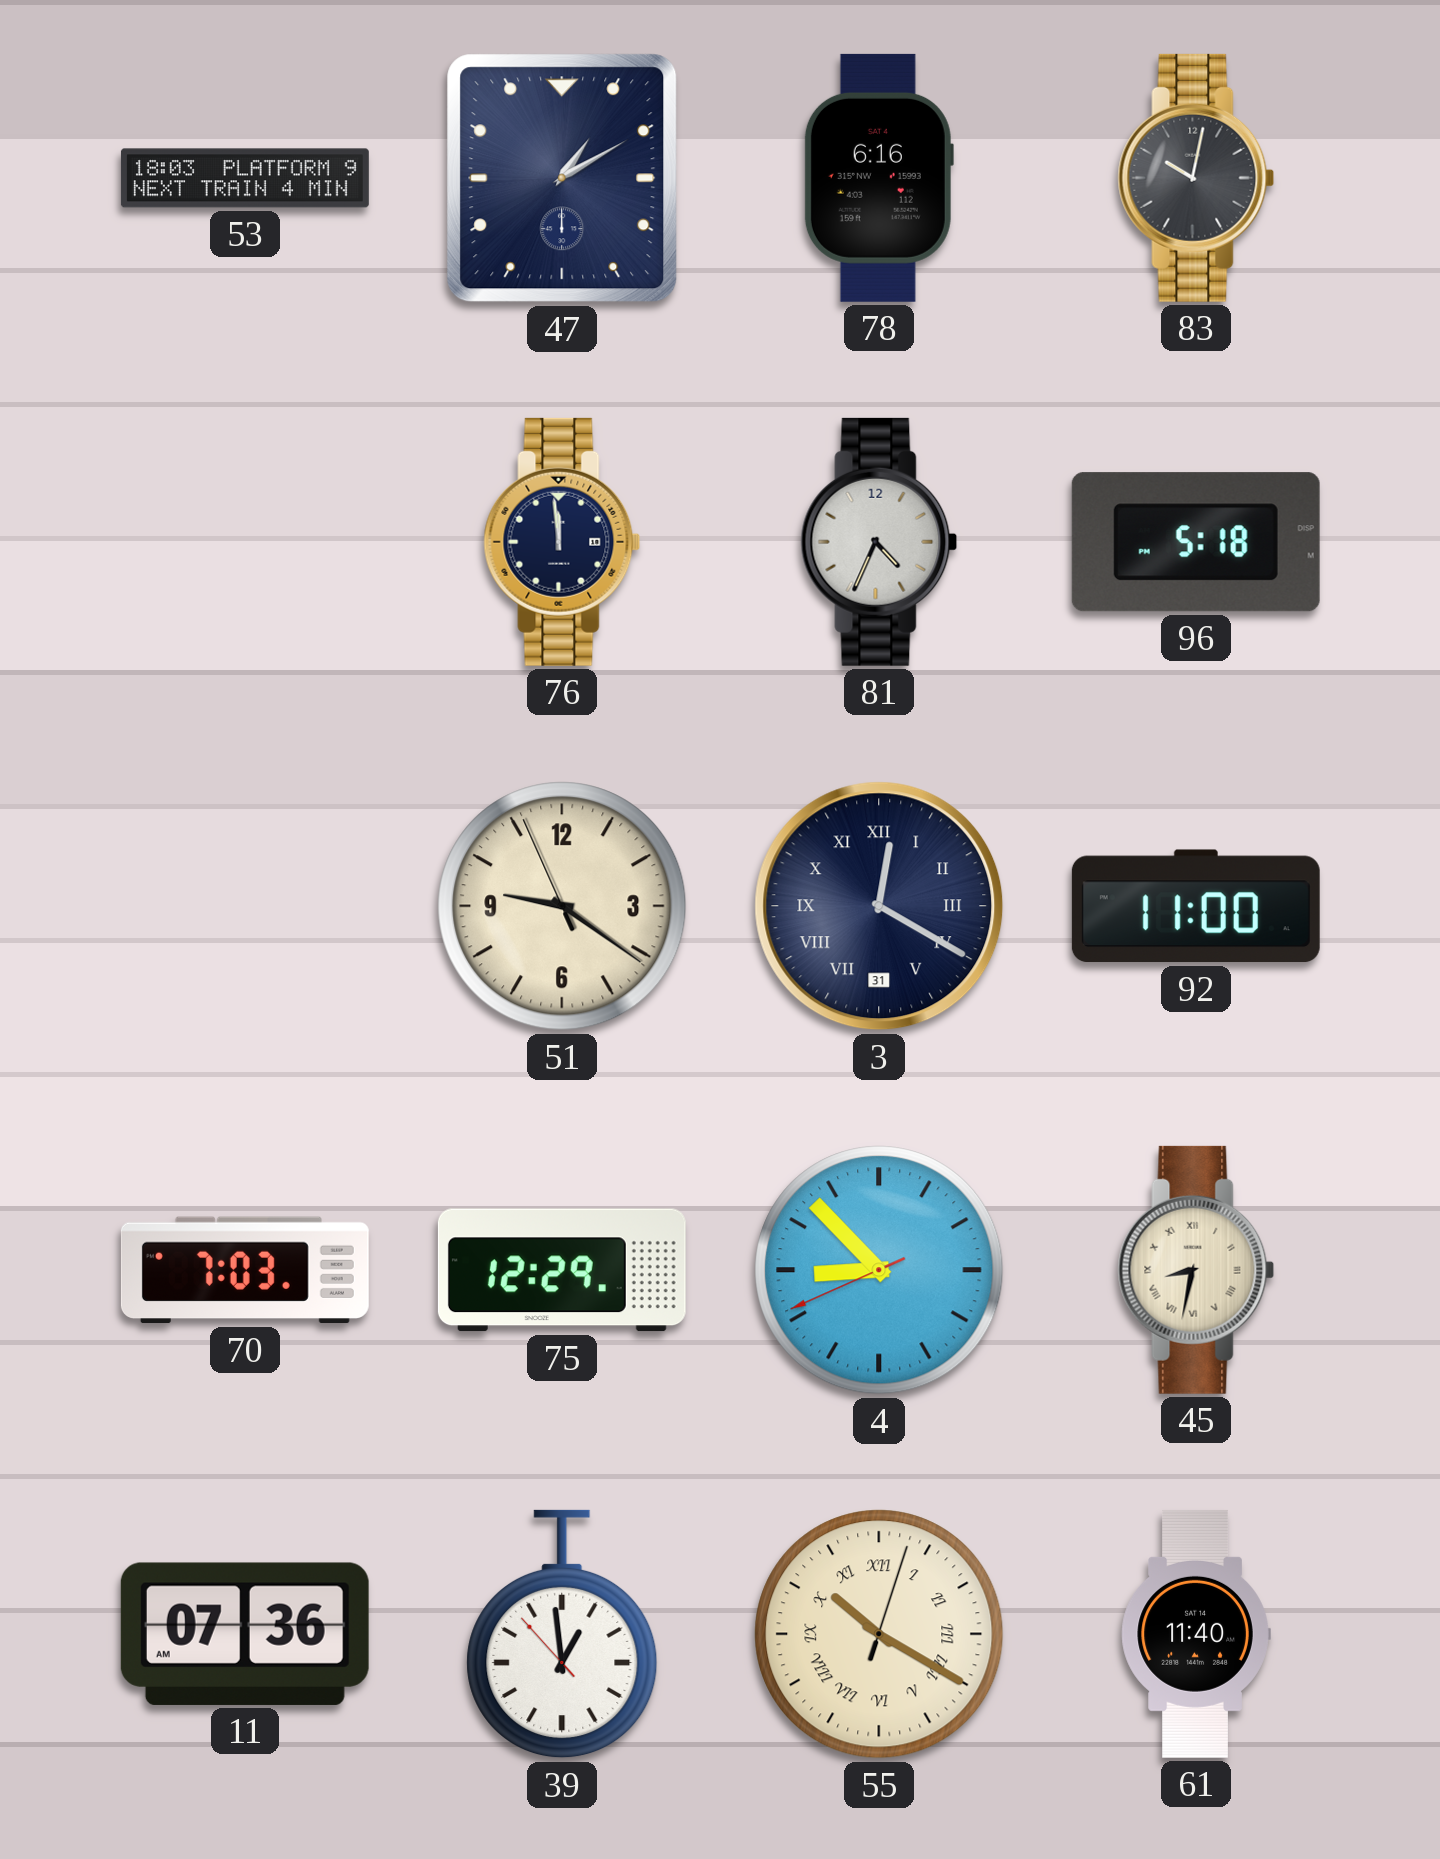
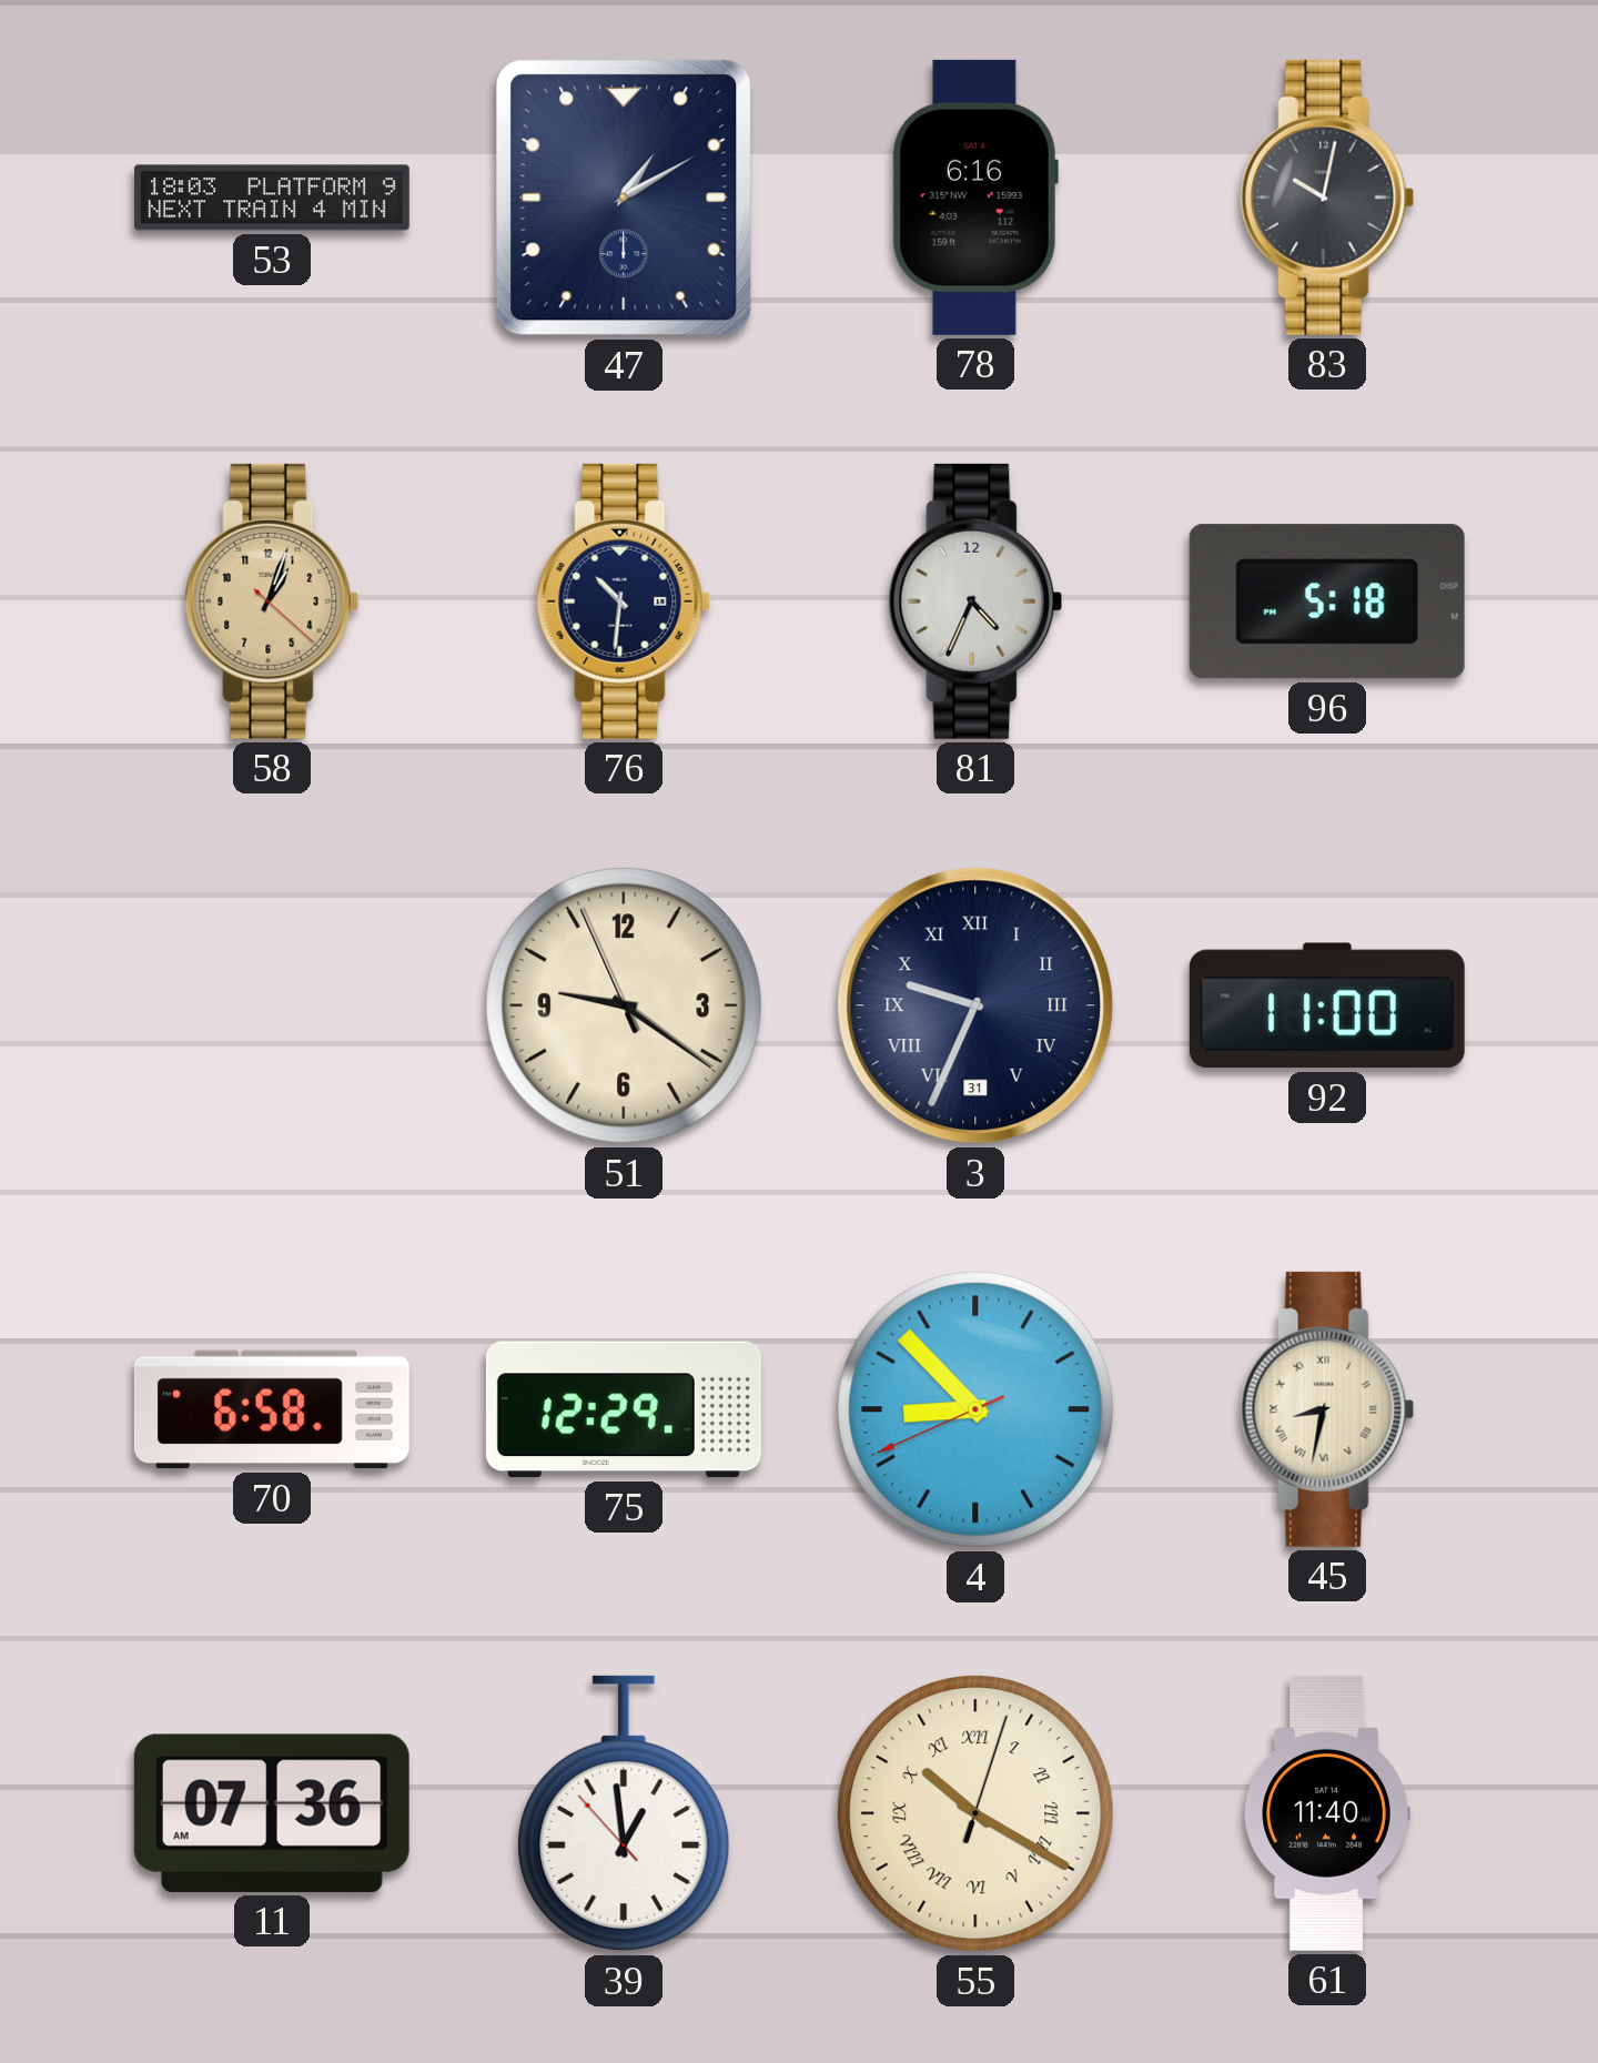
58: none -> 1:03
76: 11:59 -> 10:31
3: 12:20 -> 9:34
70: 7:03 -> 6:58
